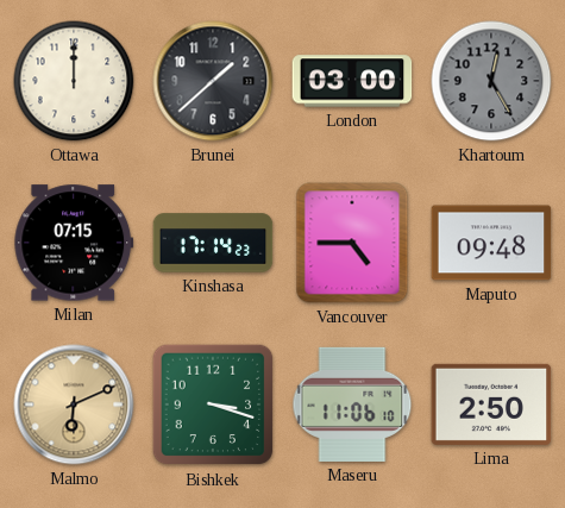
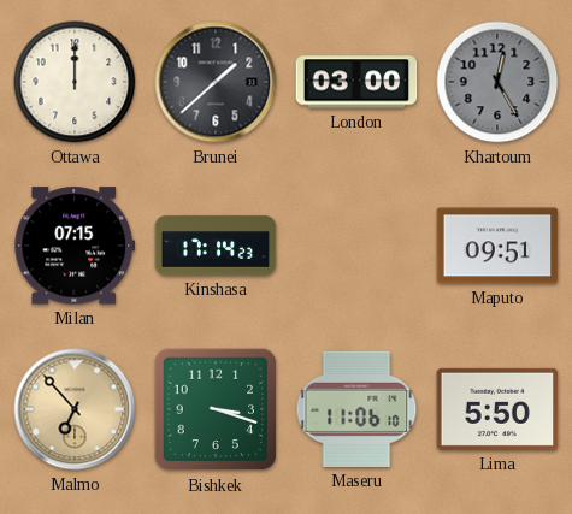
Vancouver: 4:45 -> none
Maputo: 09:48 -> 09:51
Malmo: 6:11 -> 6:53
Lima: 2:50 -> 5:50
